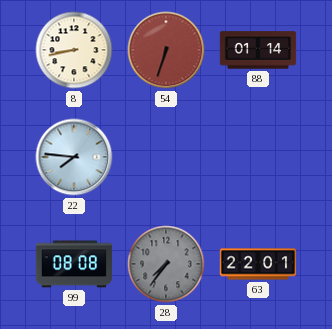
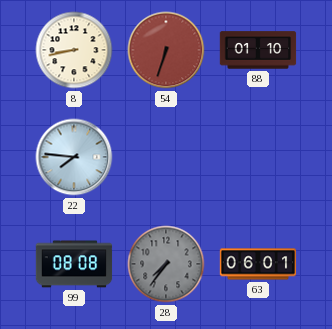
88: 01:14 -> 01:10
63: 22:01 -> 06:01
